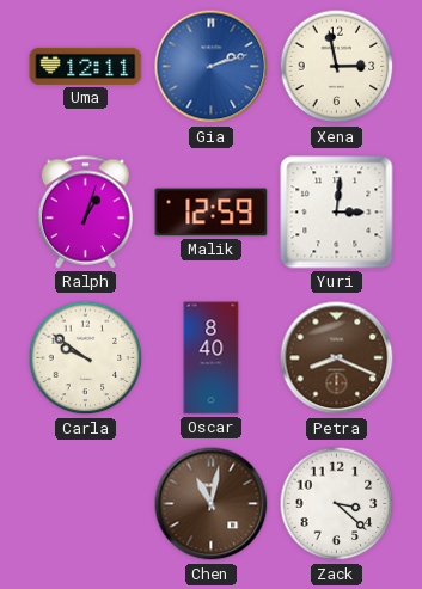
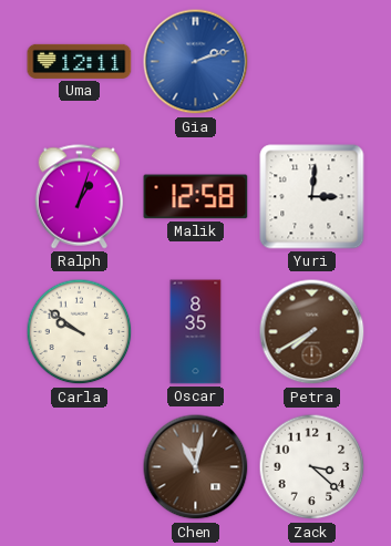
Xena: 2:58 -> none
Malik: 12:59 -> 12:58
Oscar: 8:40 -> 8:35
Petra: 8:19 -> 7:40
